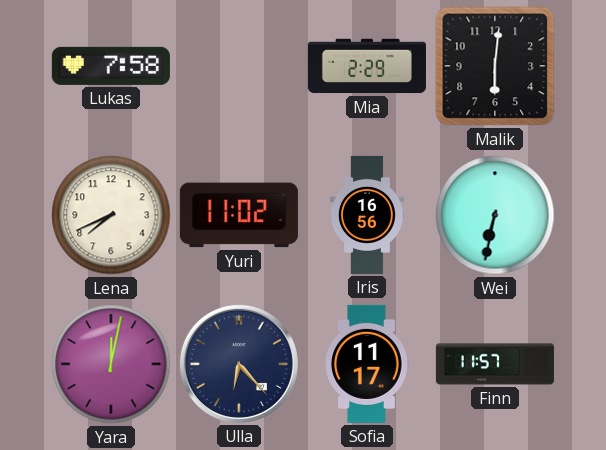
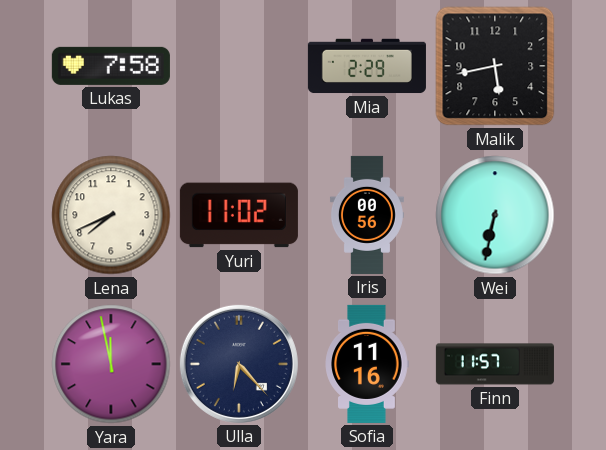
Malik: 6:01 -> 5:43
Iris: 16:56 -> 00:56
Yara: 12:02 -> 11:58
Sofia: 11:17 -> 11:16
